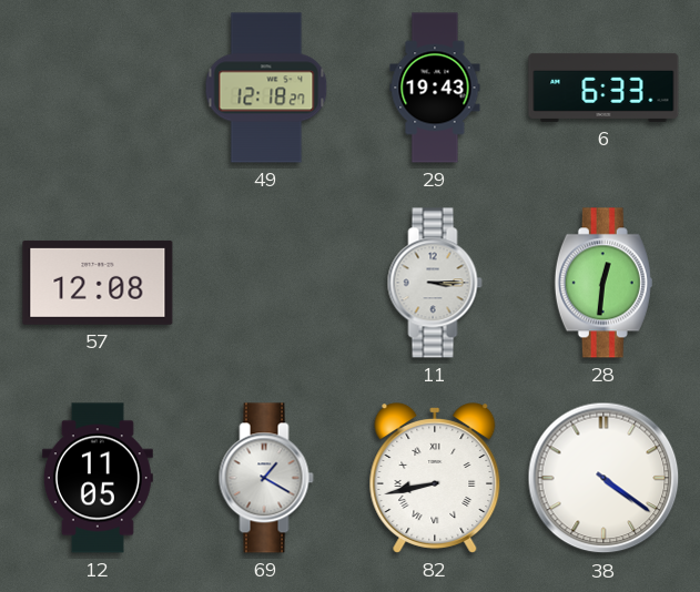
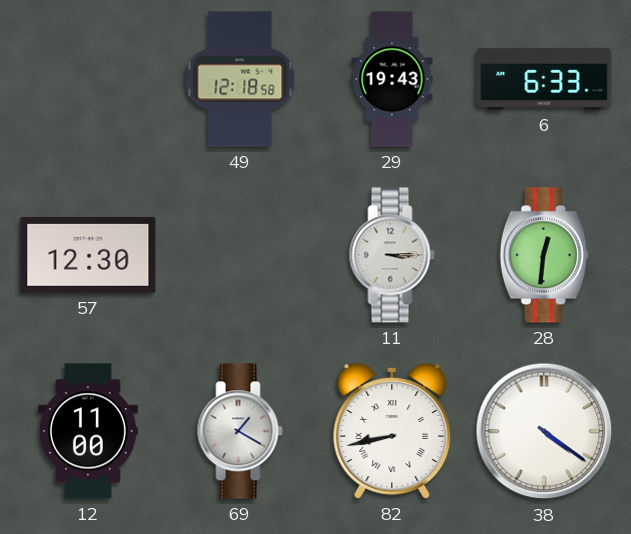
49: 12:18:27 -> 12:18:58
57: 12:08 -> 12:30
12: 11:05 -> 11:00
